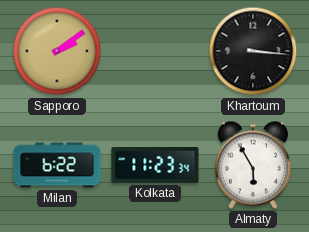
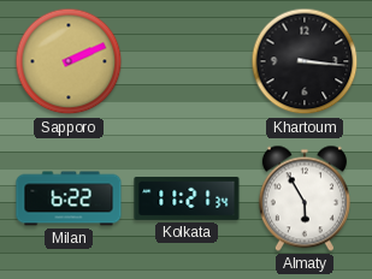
Sapporo: 2:09 -> 2:11
Kolkata: 11:23 -> 11:21
